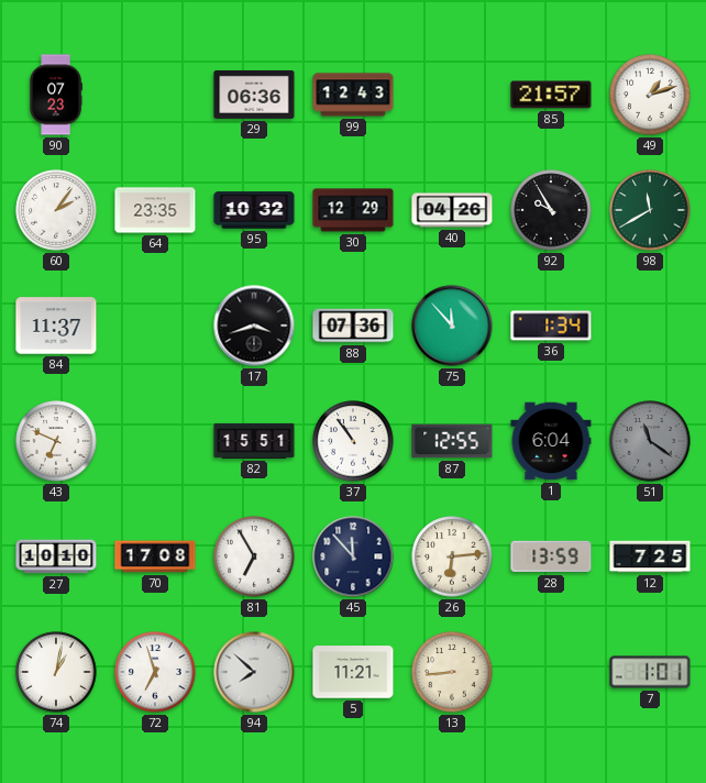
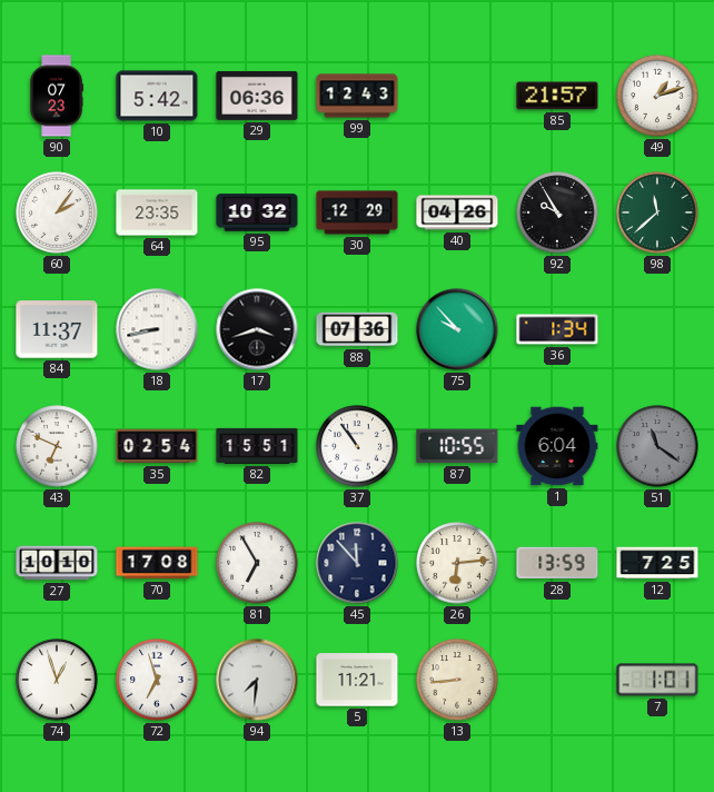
10: none -> 5:42
98: 11:40 -> 11:38
18: none -> 8:43
75: 11:53 -> 9:53
35: none -> 02:54
87: 12:55 -> 10:55
74: 1:02 -> 12:57
94: 7:52 -> 7:31
